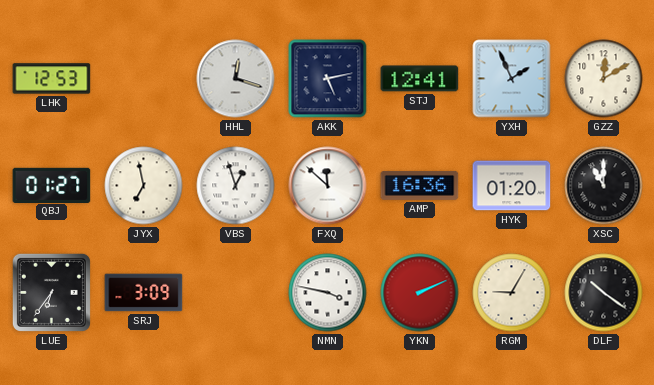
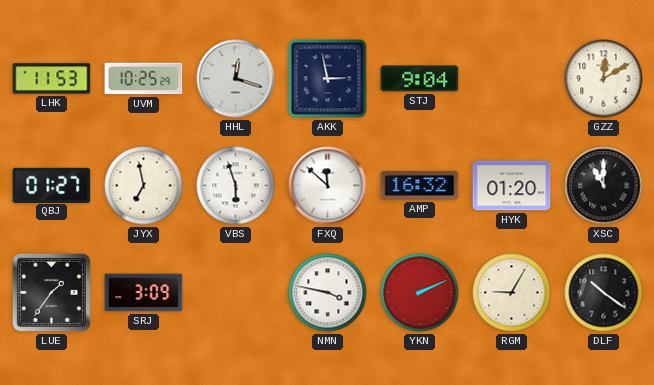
LHK: 12:53 -> 11:53
UVM: none -> 10:25
AKK: 5:13 -> 2:58
STJ: 12:41 -> 9:04
YXH: 1:56 -> none
VBS: 12:57 -> 5:57
AMP: 16:36 -> 16:32
LUE: 6:36 -> 1:36
